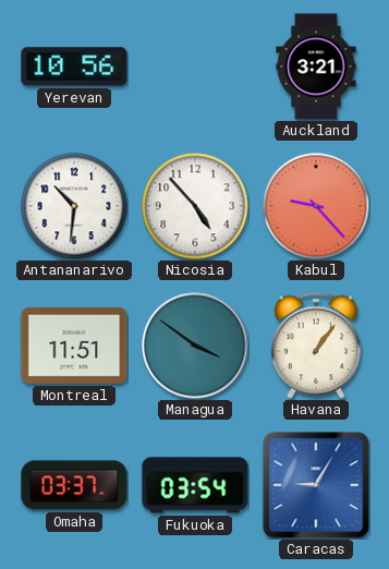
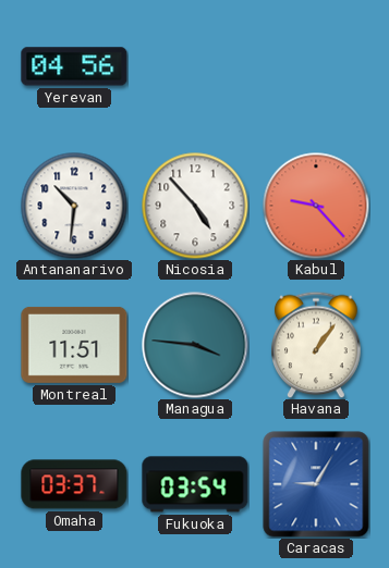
Yerevan: 10:56 -> 04:56
Auckland: 3:21 -> none
Managua: 3:51 -> 3:46
